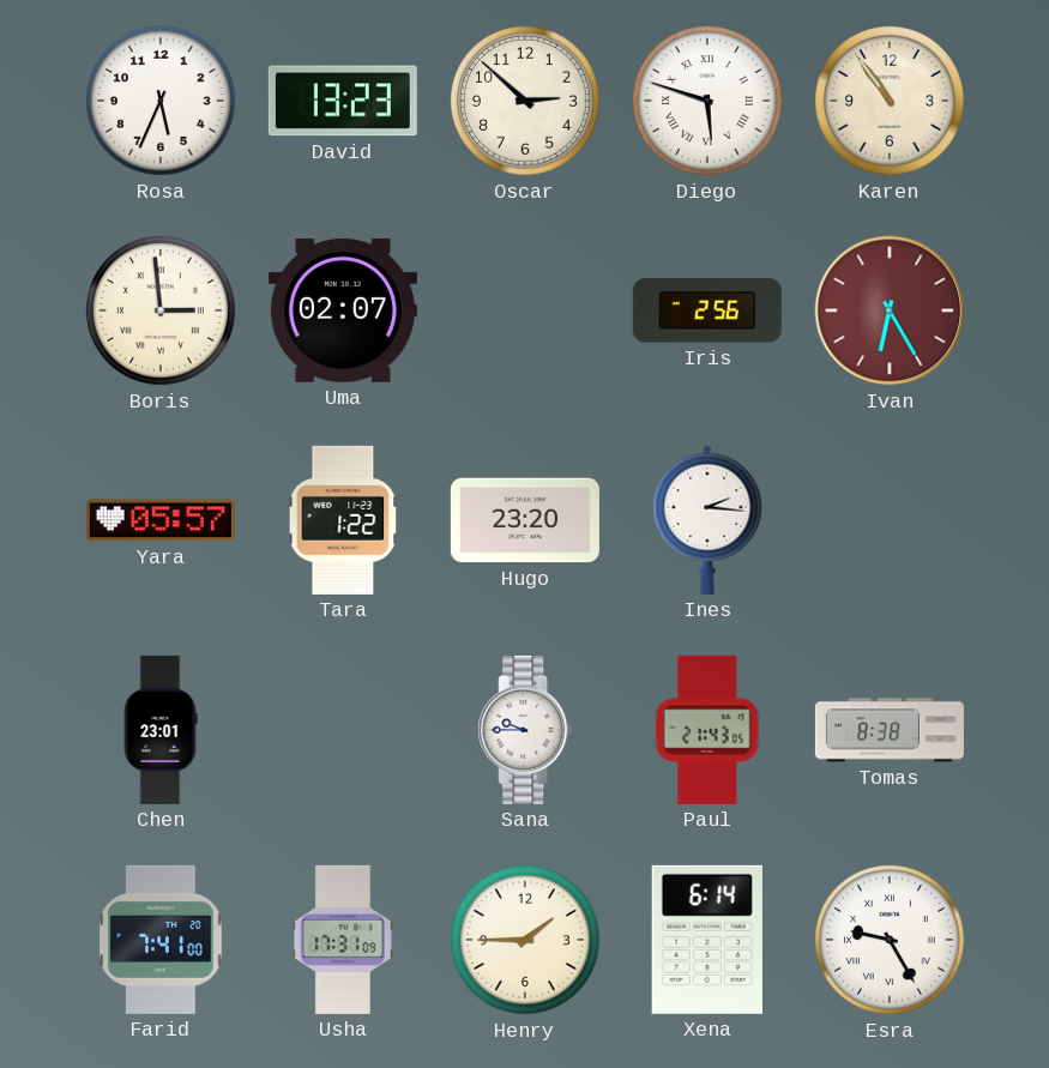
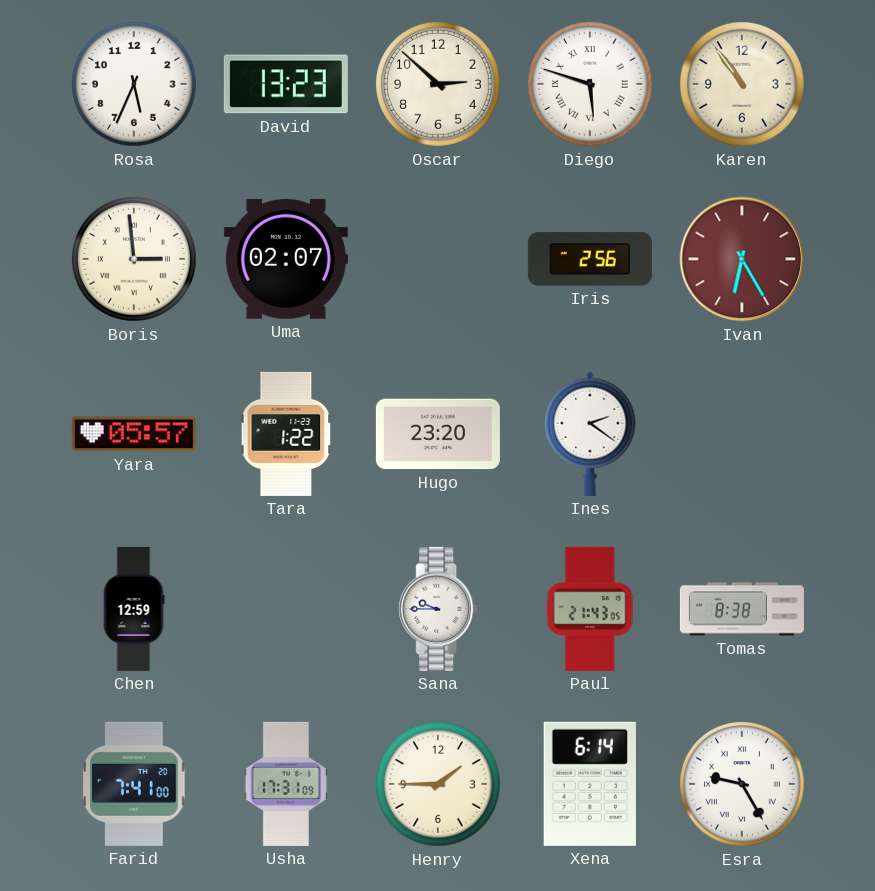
Ines: 2:16 -> 2:21
Chen: 23:01 -> 12:59
